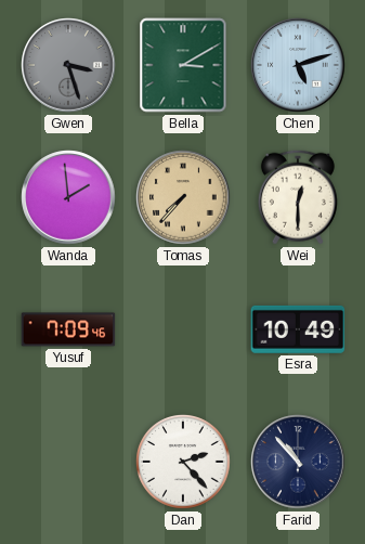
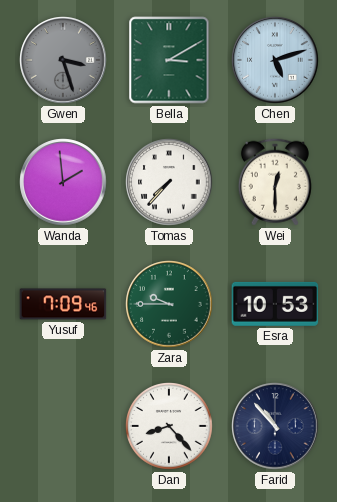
Tomas dial: champagne -> white
Zara: none -> 9:45
Esra: 10:49 -> 10:53
Dan: 2:23 -> 8:23
